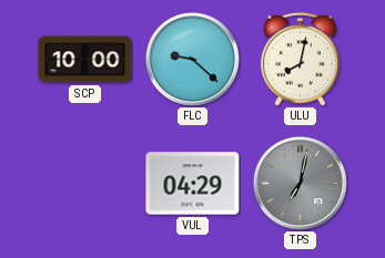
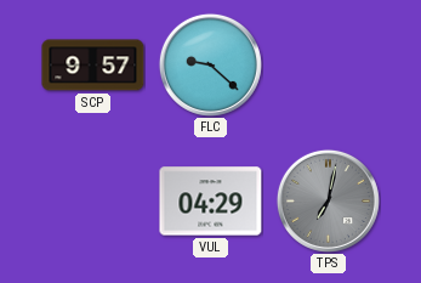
SCP: 10:00 -> 9:57
ULU: 8:02 -> none
